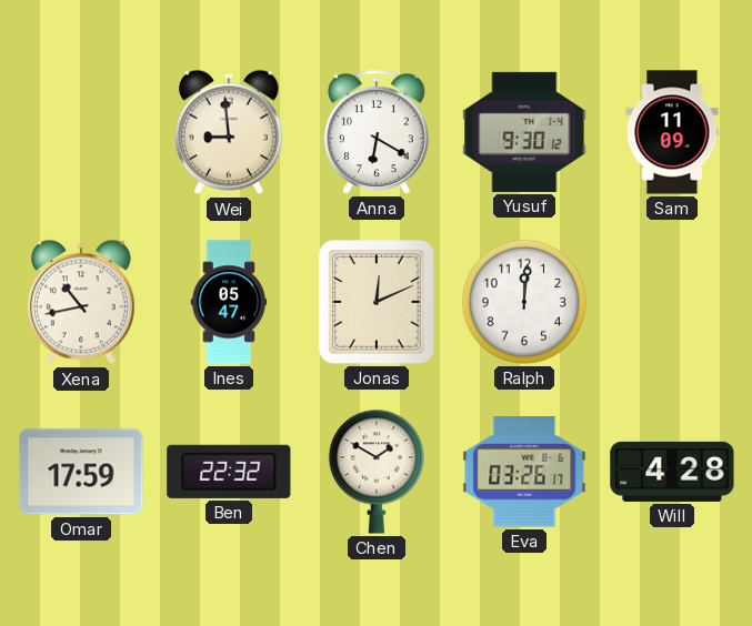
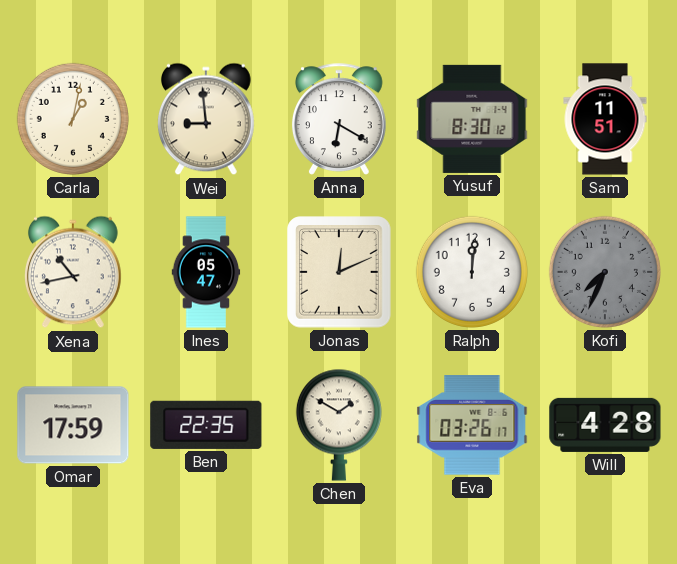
Carla: none -> 1:02
Yusuf: 9:30 -> 8:30
Sam: 11:09 -> 11:51
Kofi: none -> 7:34
Ben: 22:32 -> 22:35
